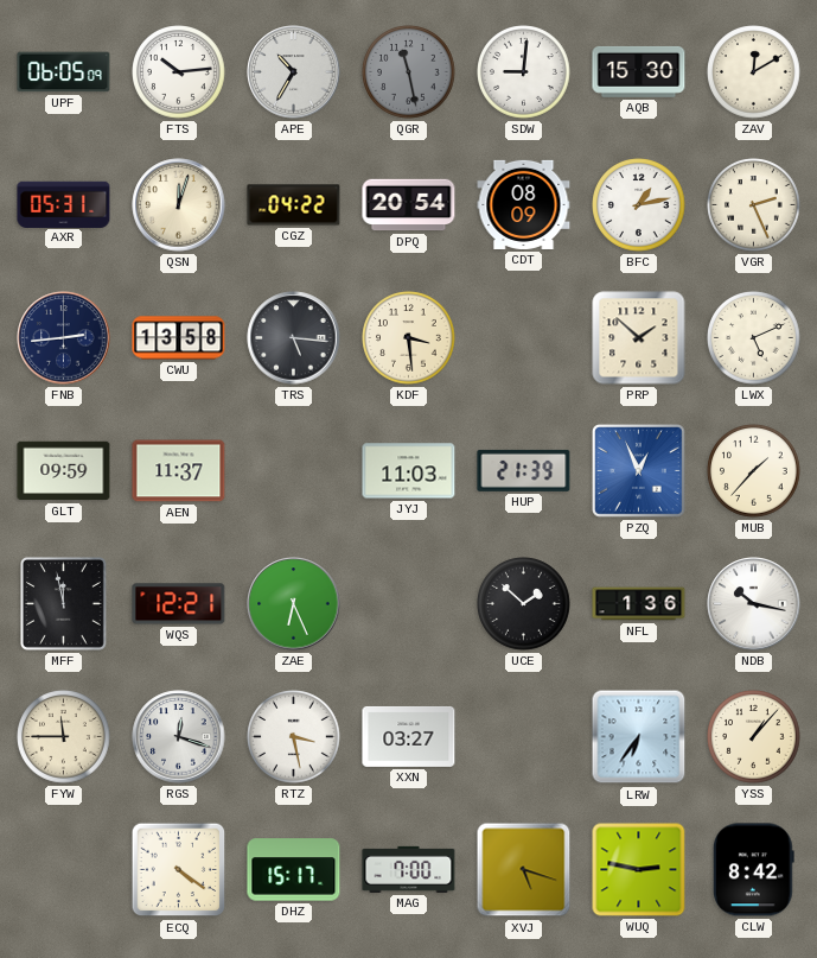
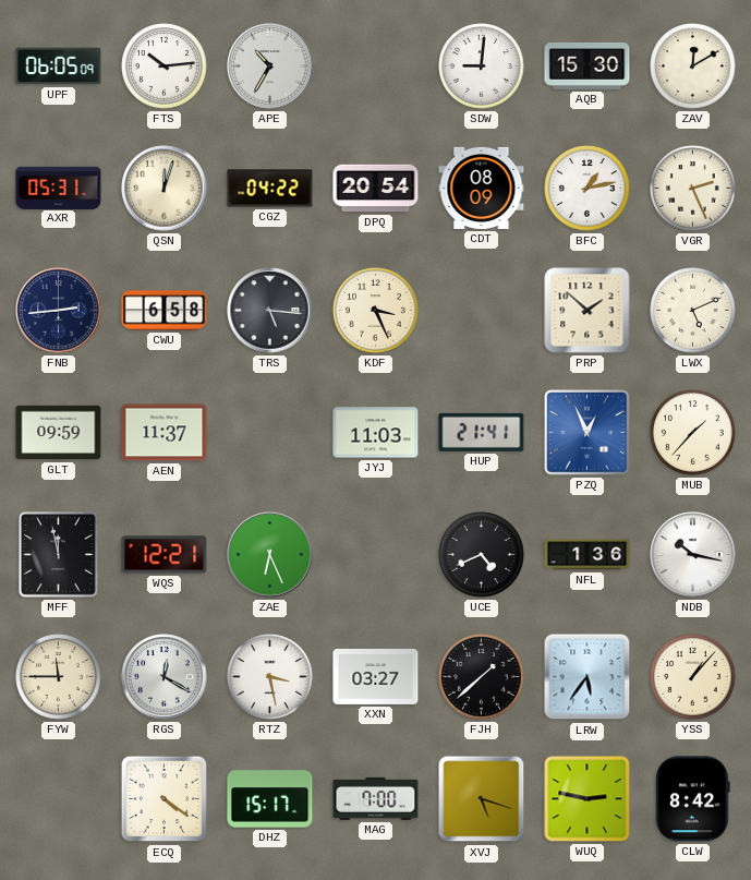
QGR: 11:28 -> none
CWU: 13:58 -> 6:58
KDF: 3:29 -> 3:26
HUP: 21:39 -> 21:41
UCE: 1:52 -> 4:41
RGS: 12:18 -> 12:20
FJH: none -> 1:38
LRW: 6:36 -> 5:36
